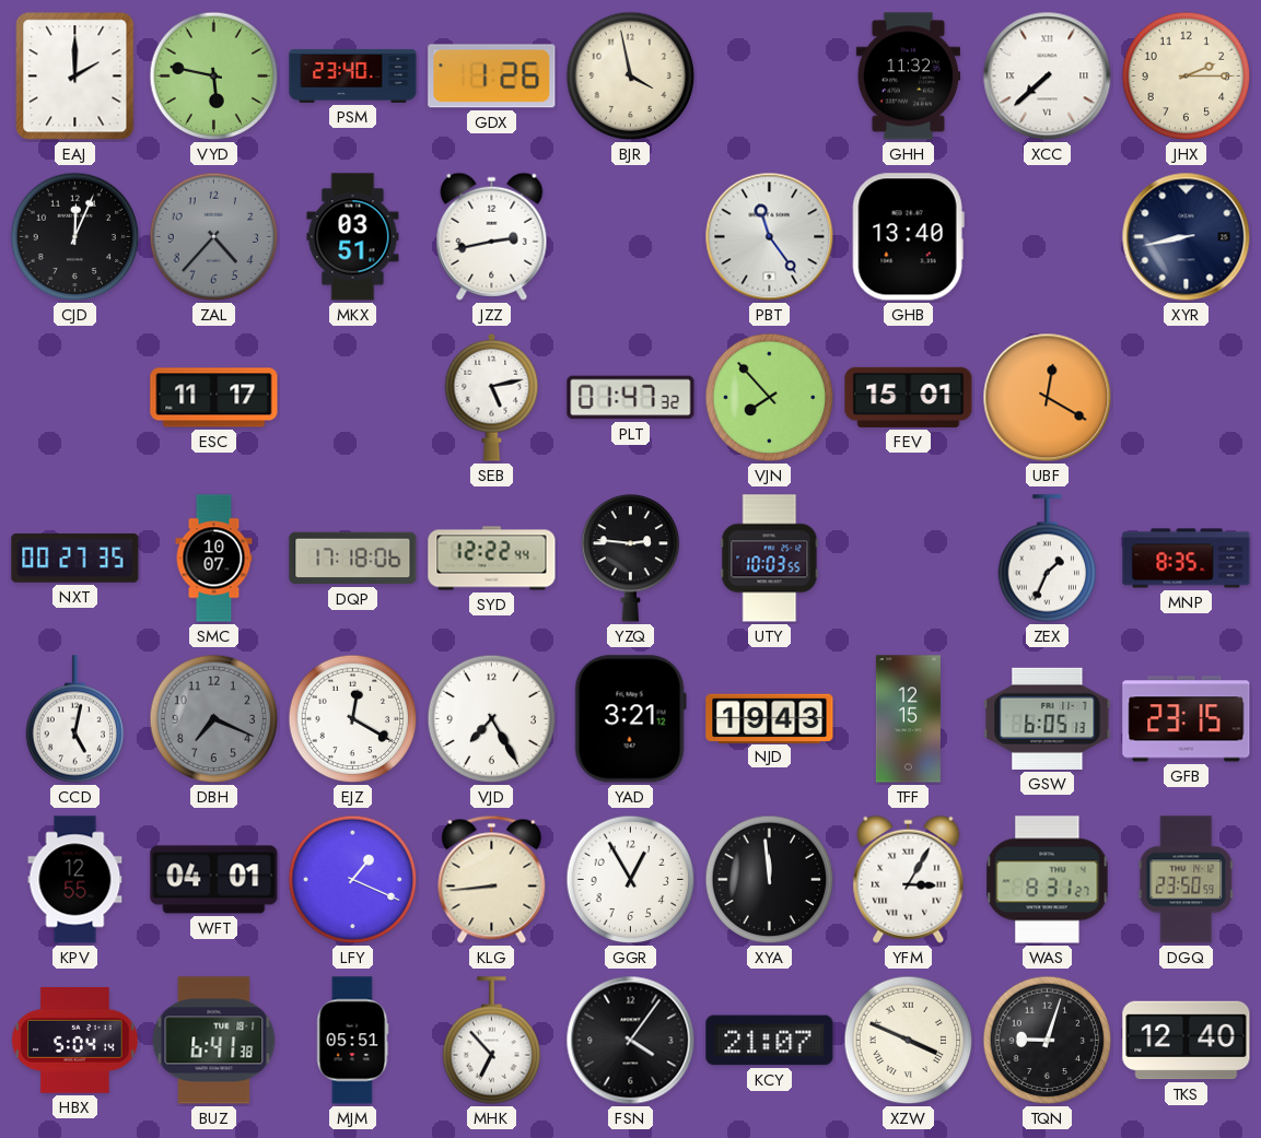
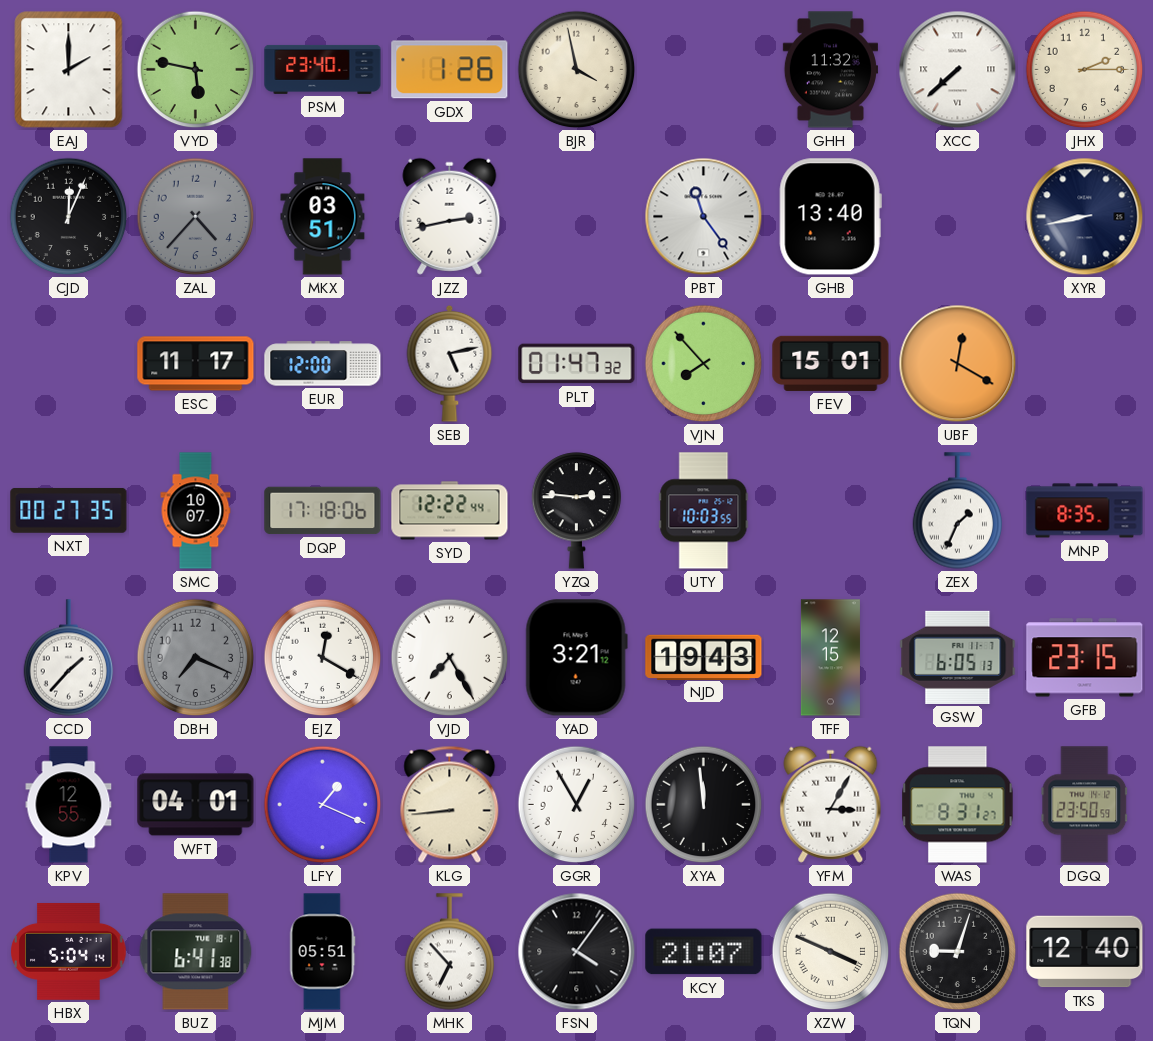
EUR: none -> 12:00
CCD: 5:02 -> 1:37
